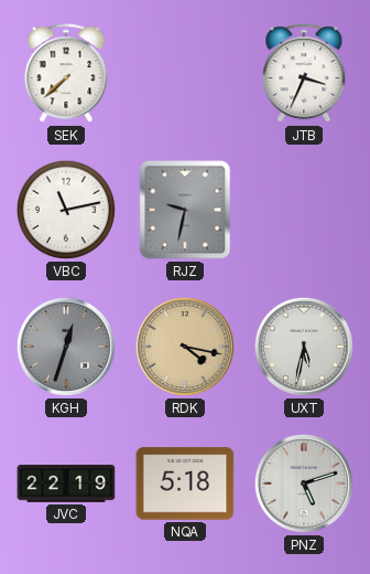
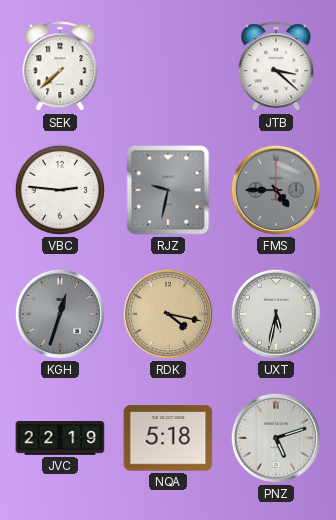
JTB: 3:34 -> 3:22
VBC: 11:13 -> 2:46
FMS: none -> 4:45
